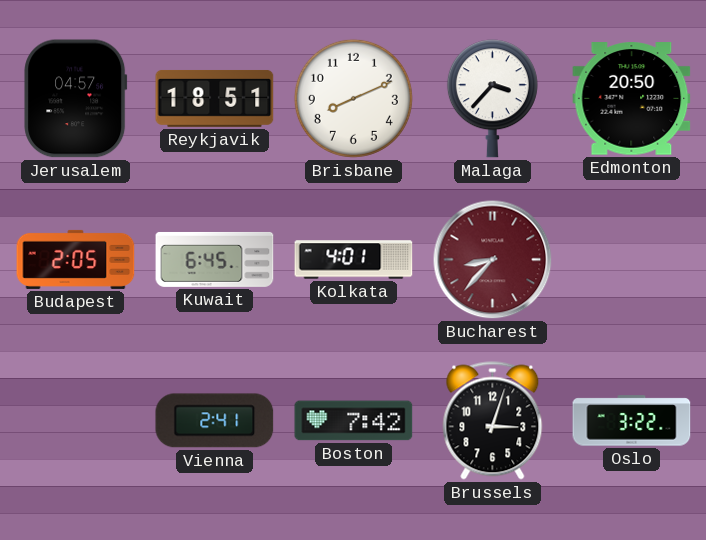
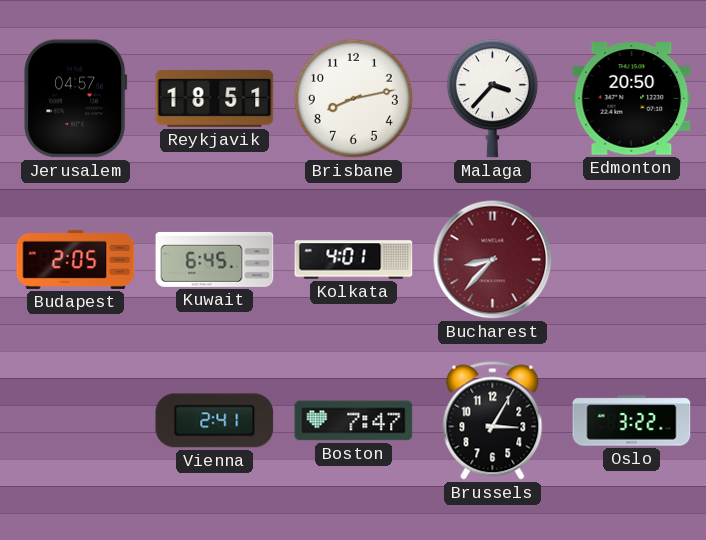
Brisbane: 8:11 -> 8:13
Boston: 7:42 -> 7:47
Brussels: 3:03 -> 3:05
